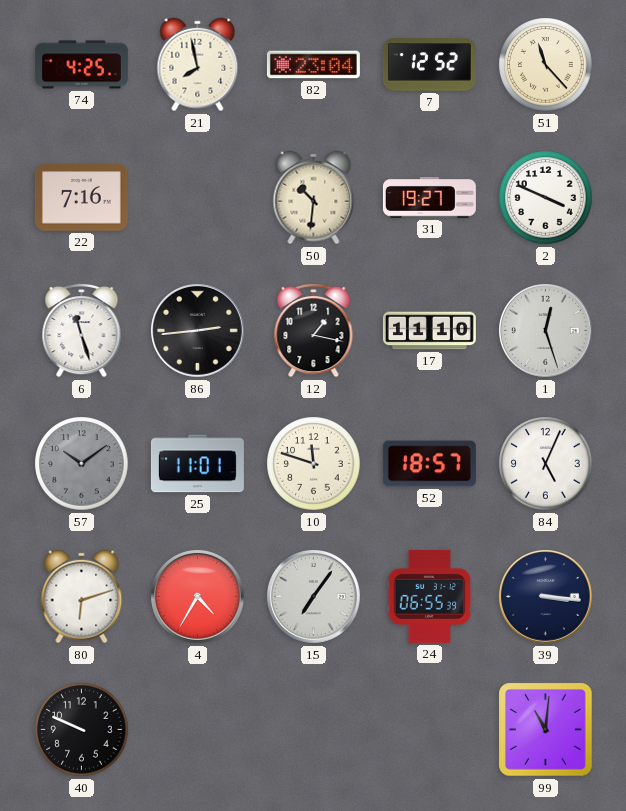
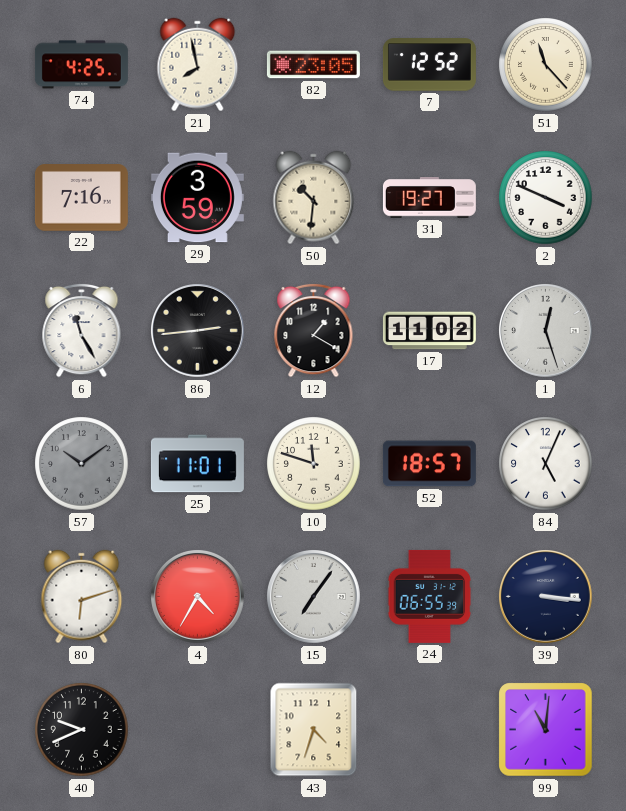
82: 23:04 -> 23:05
29: none -> 3:59
6: 11:27 -> 11:25
12: 1:17 -> 1:20
17: 11:10 -> 11:02
40: 9:49 -> 9:41
43: none -> 4:33
